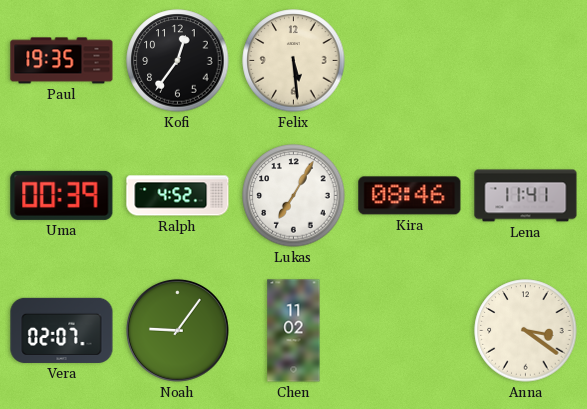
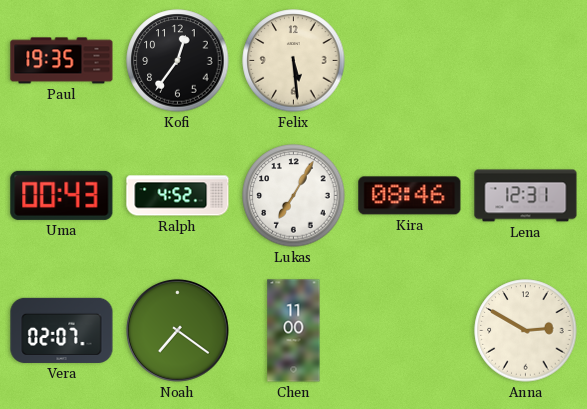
Uma: 00:39 -> 00:43
Lena: 11:41 -> 12:31
Noah: 9:06 -> 7:21
Chen: 11:02 -> 11:00
Anna: 3:21 -> 2:50
